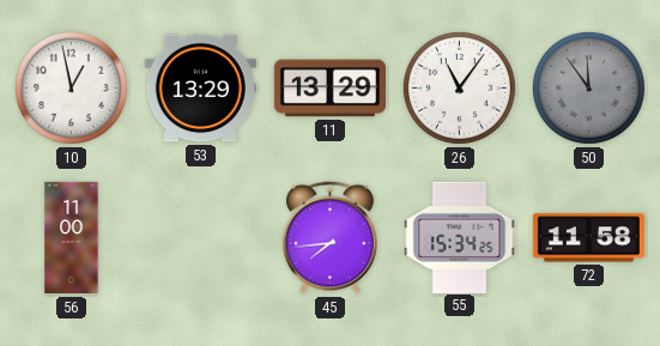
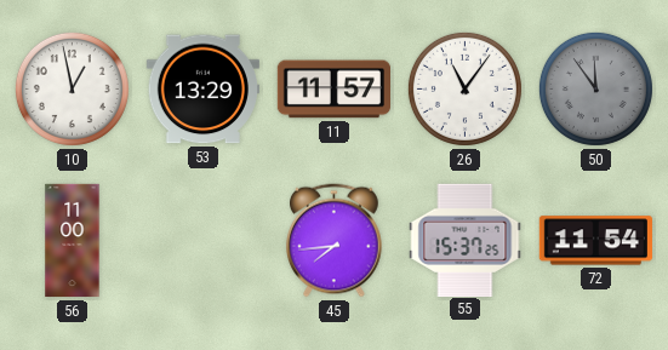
11: 13:29 -> 11:57
55: 15:34 -> 15:37
72: 11:58 -> 11:54
